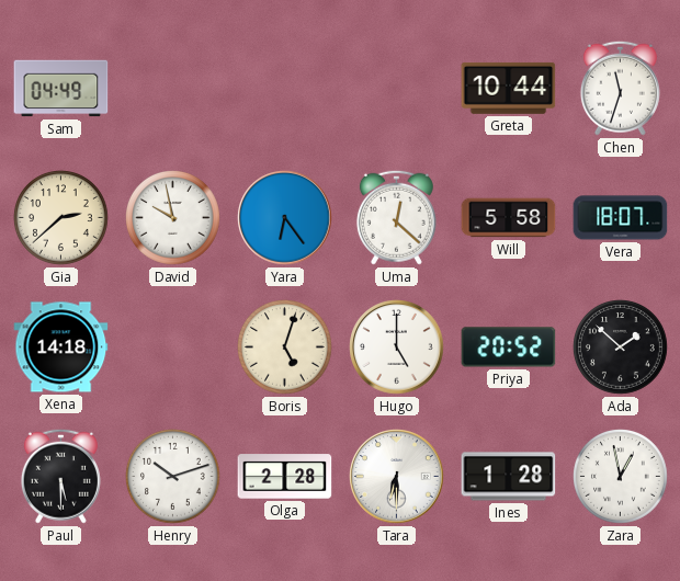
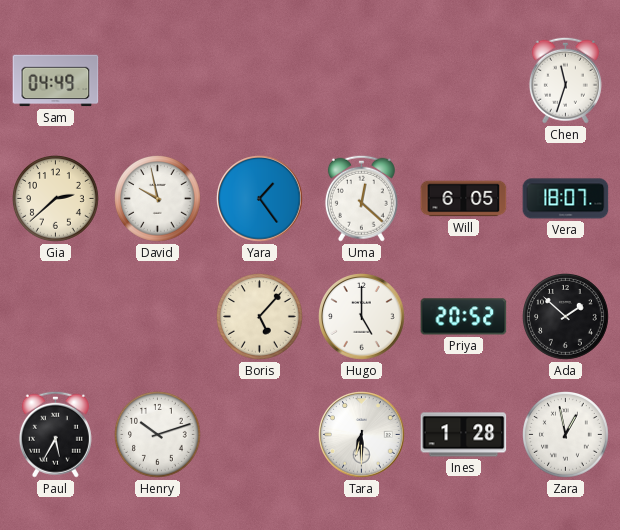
Greta: 10:44 -> none
Yara: 6:24 -> 1:24
Will: 5:58 -> 6:05
Xena: 14:18 -> none
Boris: 5:03 -> 5:07
Paul: 5:30 -> 5:35
Olga: 2:28 -> none
